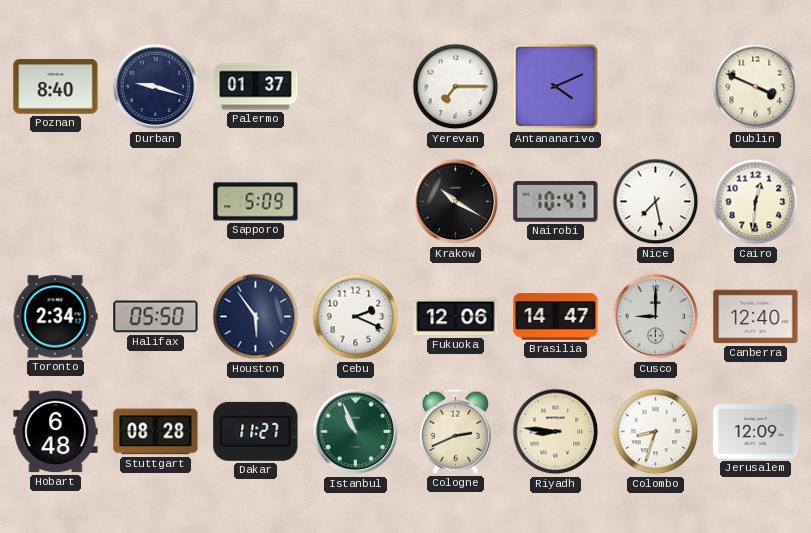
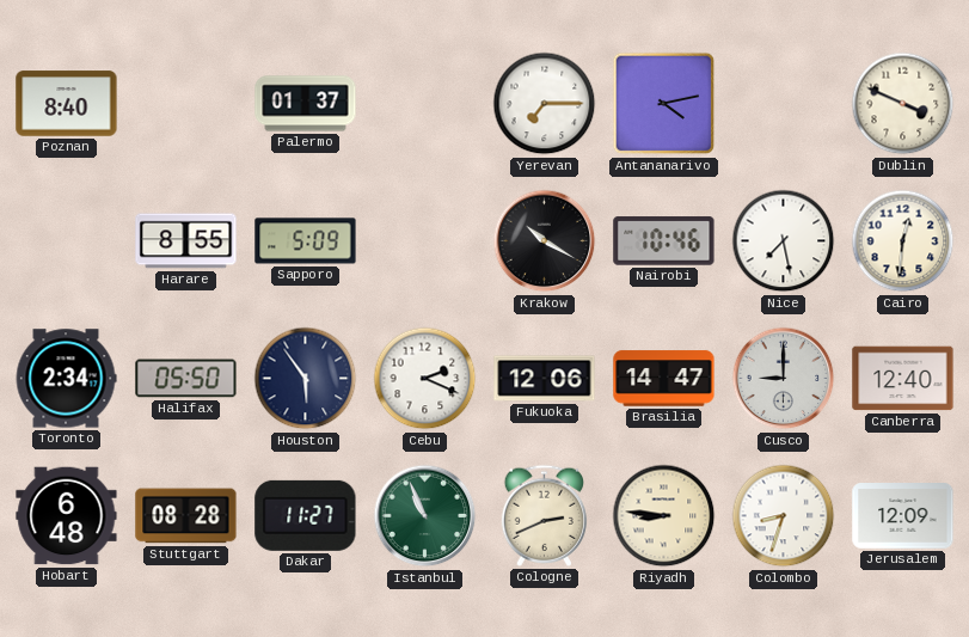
Durban: 9:18 -> none
Antananarivo: 4:11 -> 4:13
Harare: none -> 8:55
Nairobi: 10:47 -> 10:46
